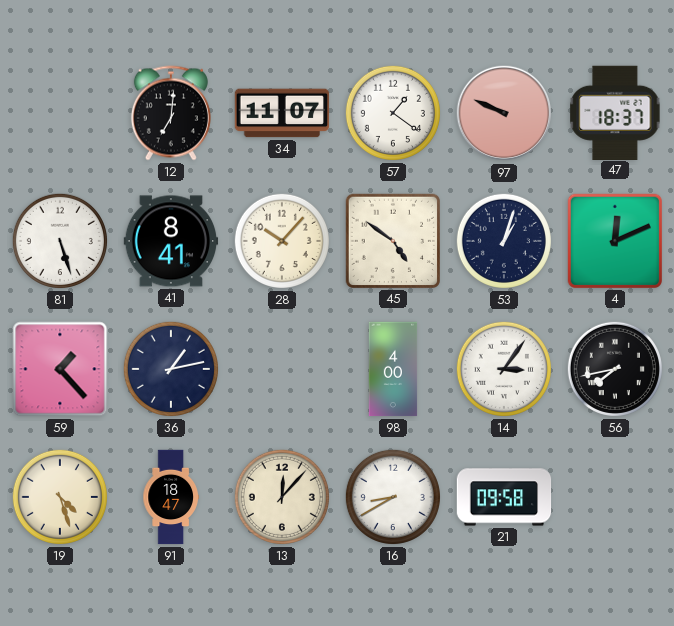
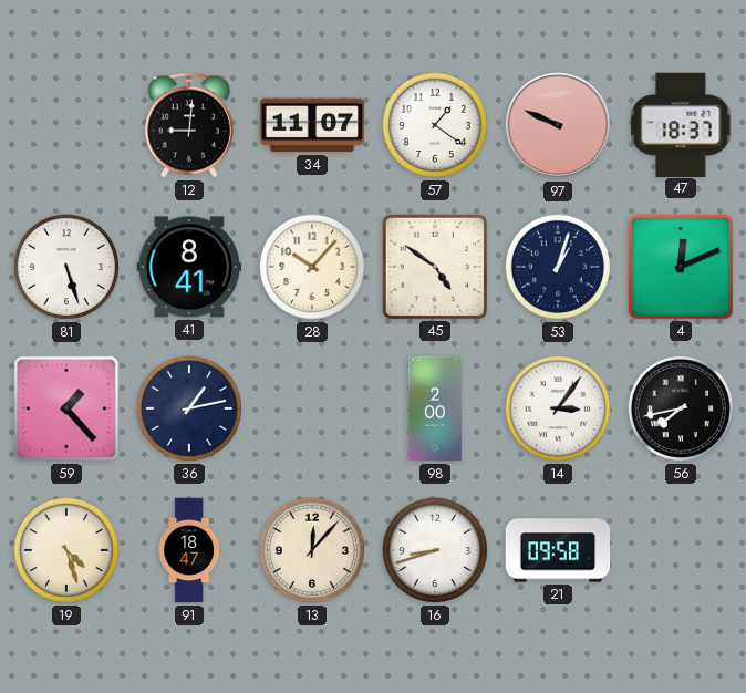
12: 7:01 -> 9:01
98: 4:00 -> 2:00
16: 8:40 -> 8:42
